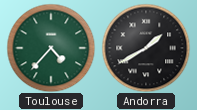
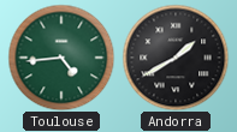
Toulouse: 4:37 -> 4:44
